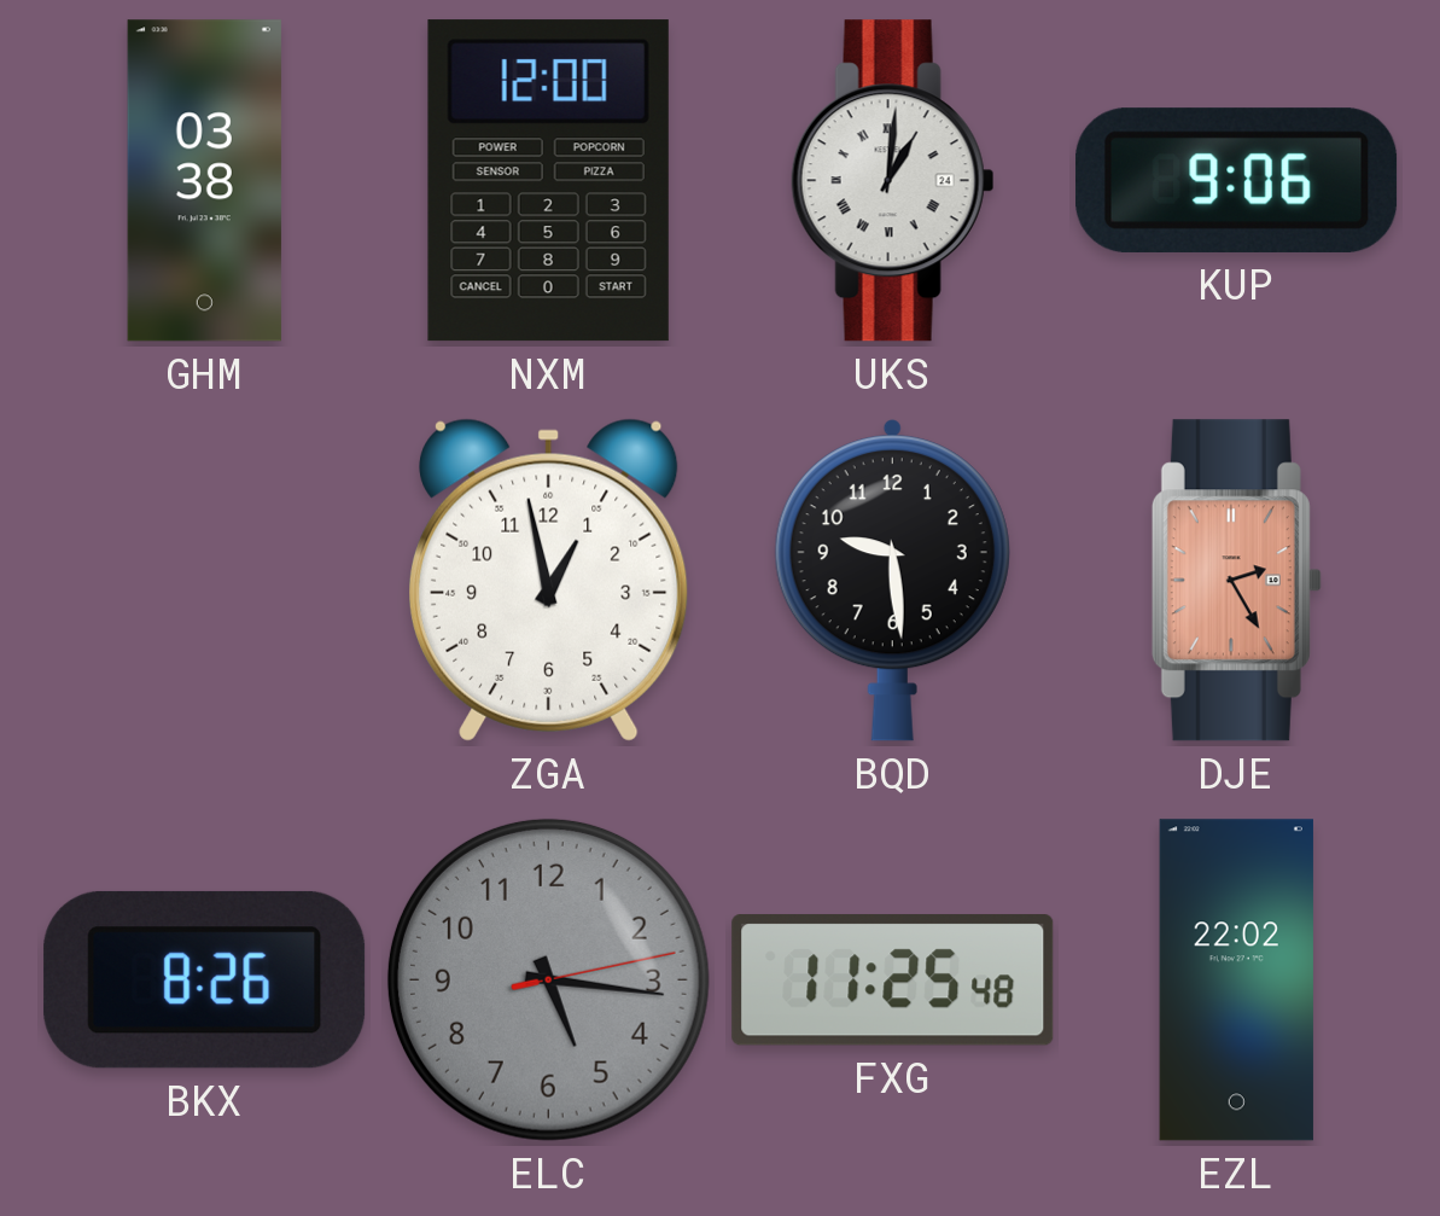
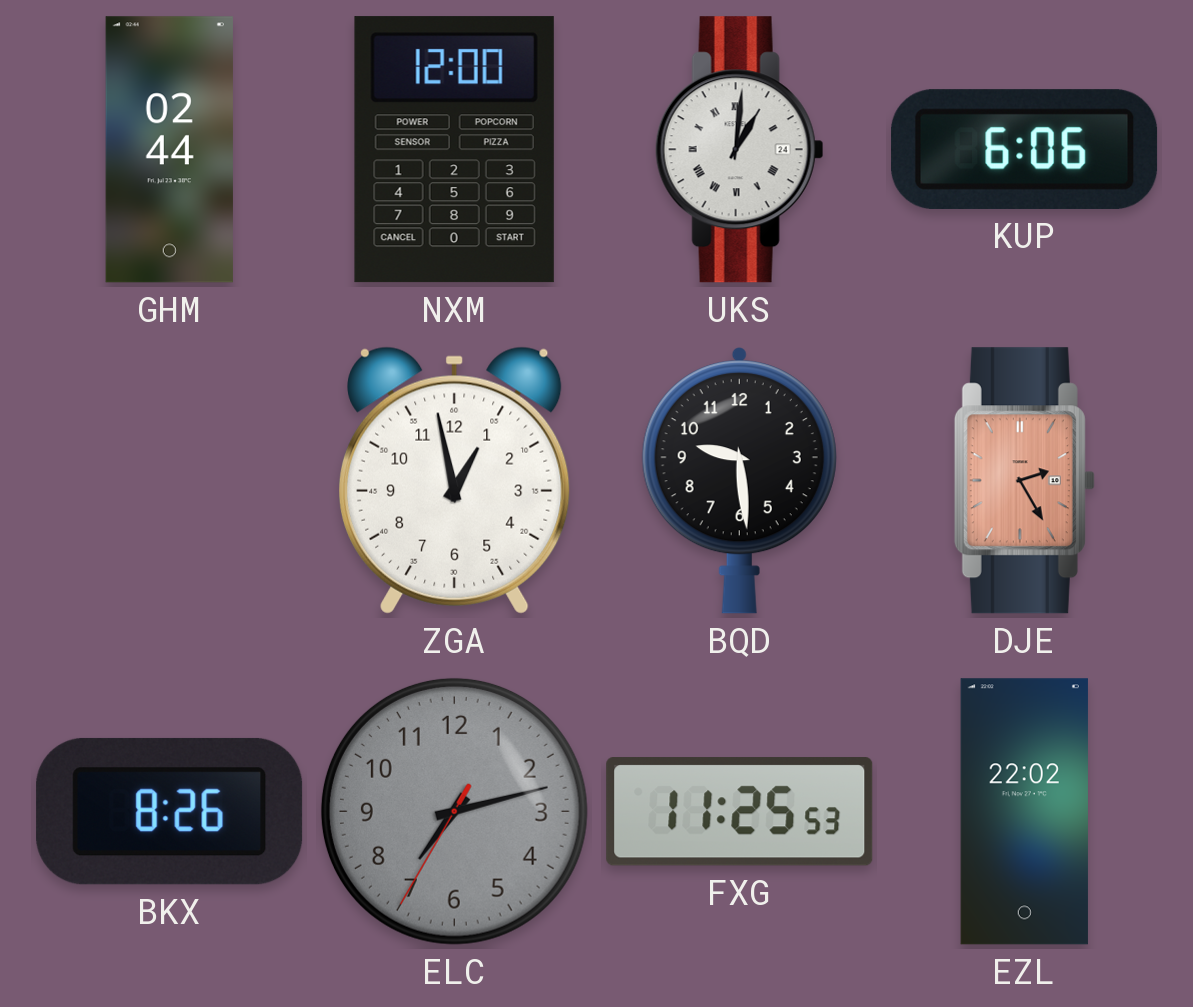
GHM: 03:38 -> 02:44
KUP: 9:06 -> 6:06
ELC: 5:16 -> 7:12
FXG: 11:25:48 -> 11:25:53
